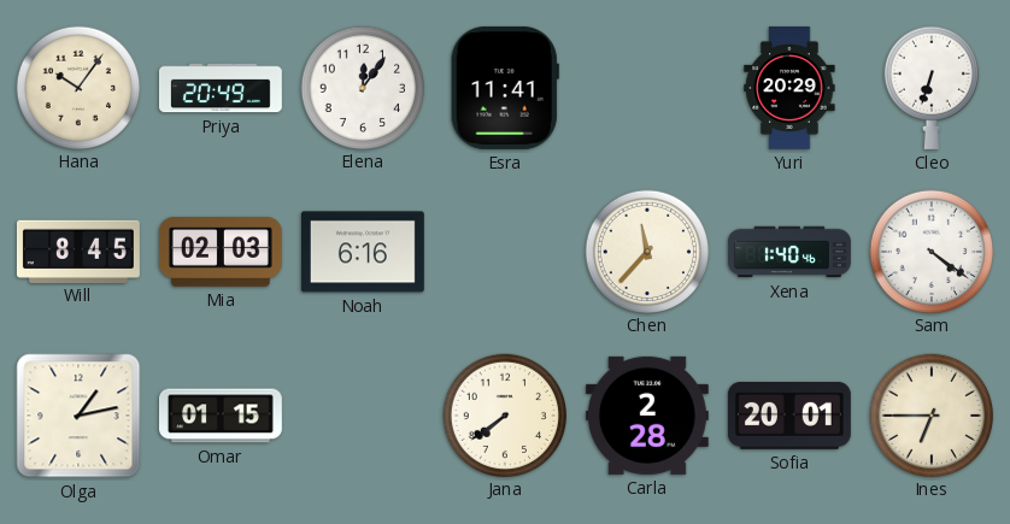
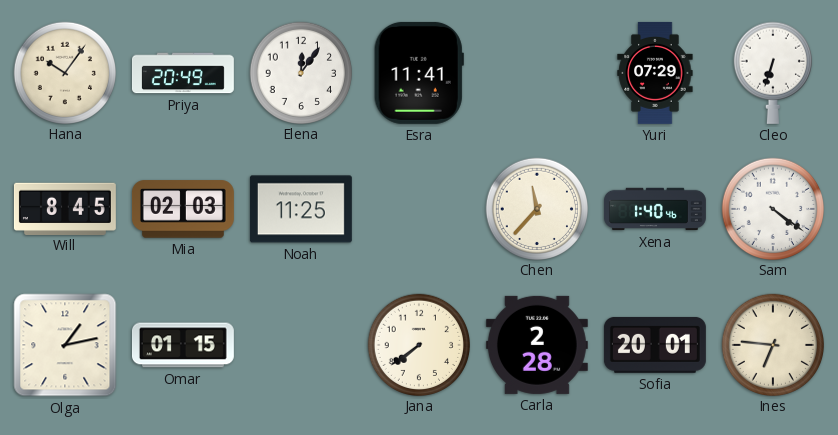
Yuri: 20:29 -> 07:29
Noah: 6:16 -> 11:25
Ines: 6:45 -> 6:46
